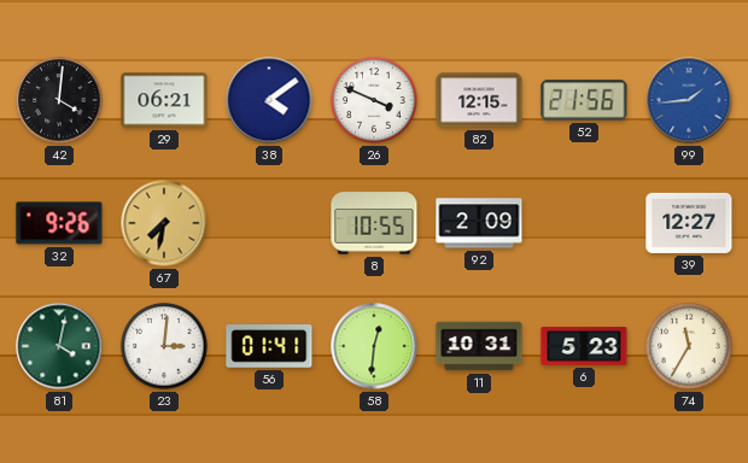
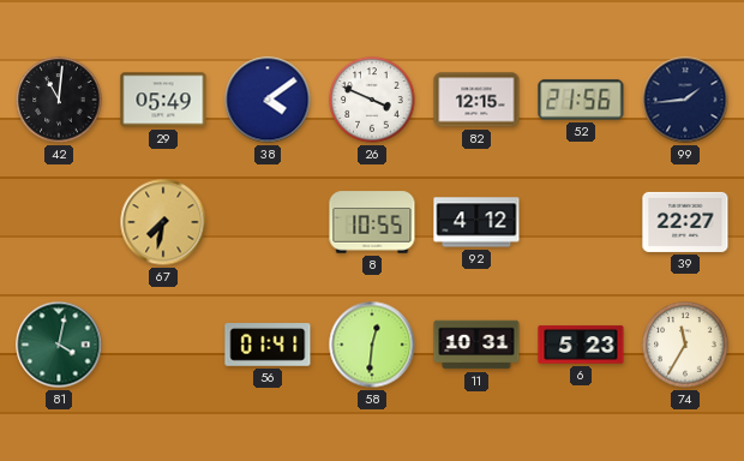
42: 4:01 -> 11:01
29: 06:21 -> 05:49
99 dial: blue -> navy
32: 9:26 -> none
92: 2:09 -> 4:12
39: 12:27 -> 22:27
23: 3:01 -> none
